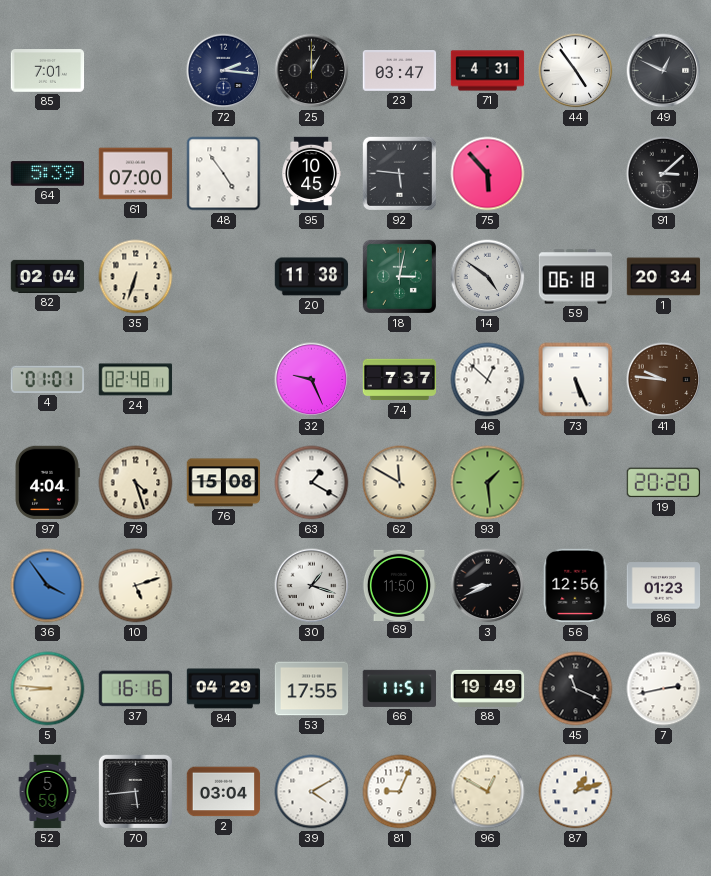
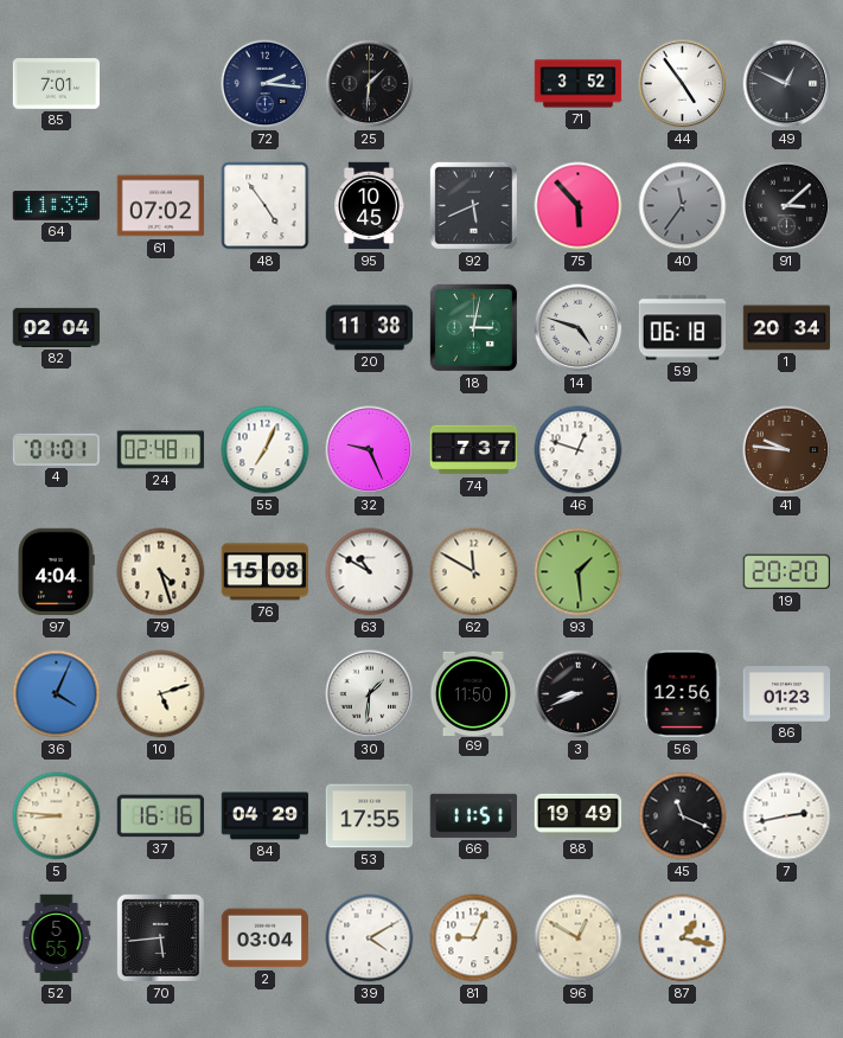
25: 1:00 -> 1:31
23: 03:47 -> none
71: 4:31 -> 3:52
64: 5:39 -> 11:39
61: 07:00 -> 07:02
92: 5:46 -> 5:41
40: none -> 11:36
35: 6:33 -> none
14: 4:51 -> 4:48
55: none -> 7:04
46: 12:52 -> 12:48
73: 5:26 -> none
63: 1:20 -> 10:50
36: 3:54 -> 4:04
30: 1:18 -> 1:31
52: 5:59 -> 5:55
87: 1:12 -> 1:17
